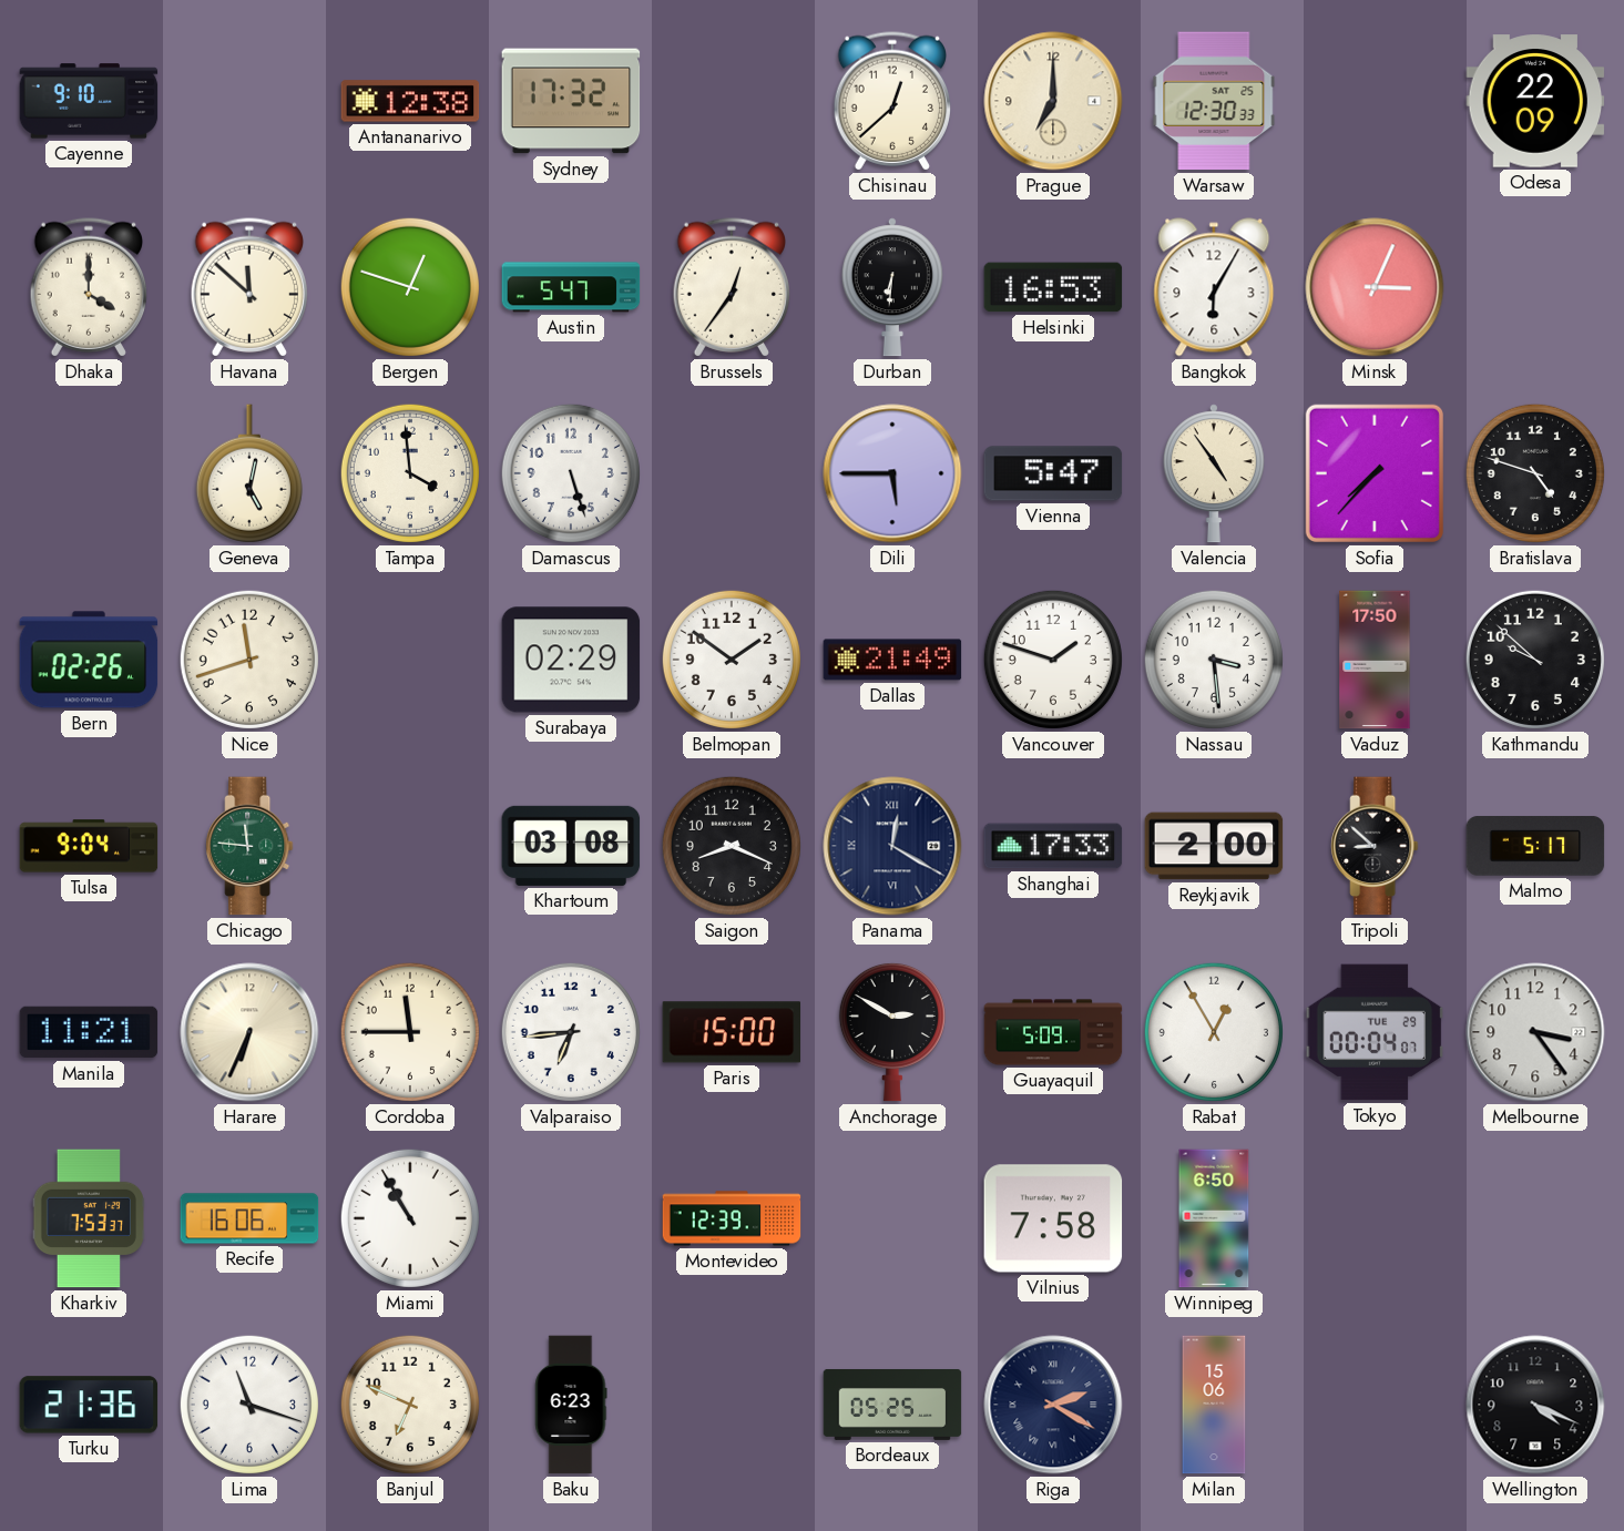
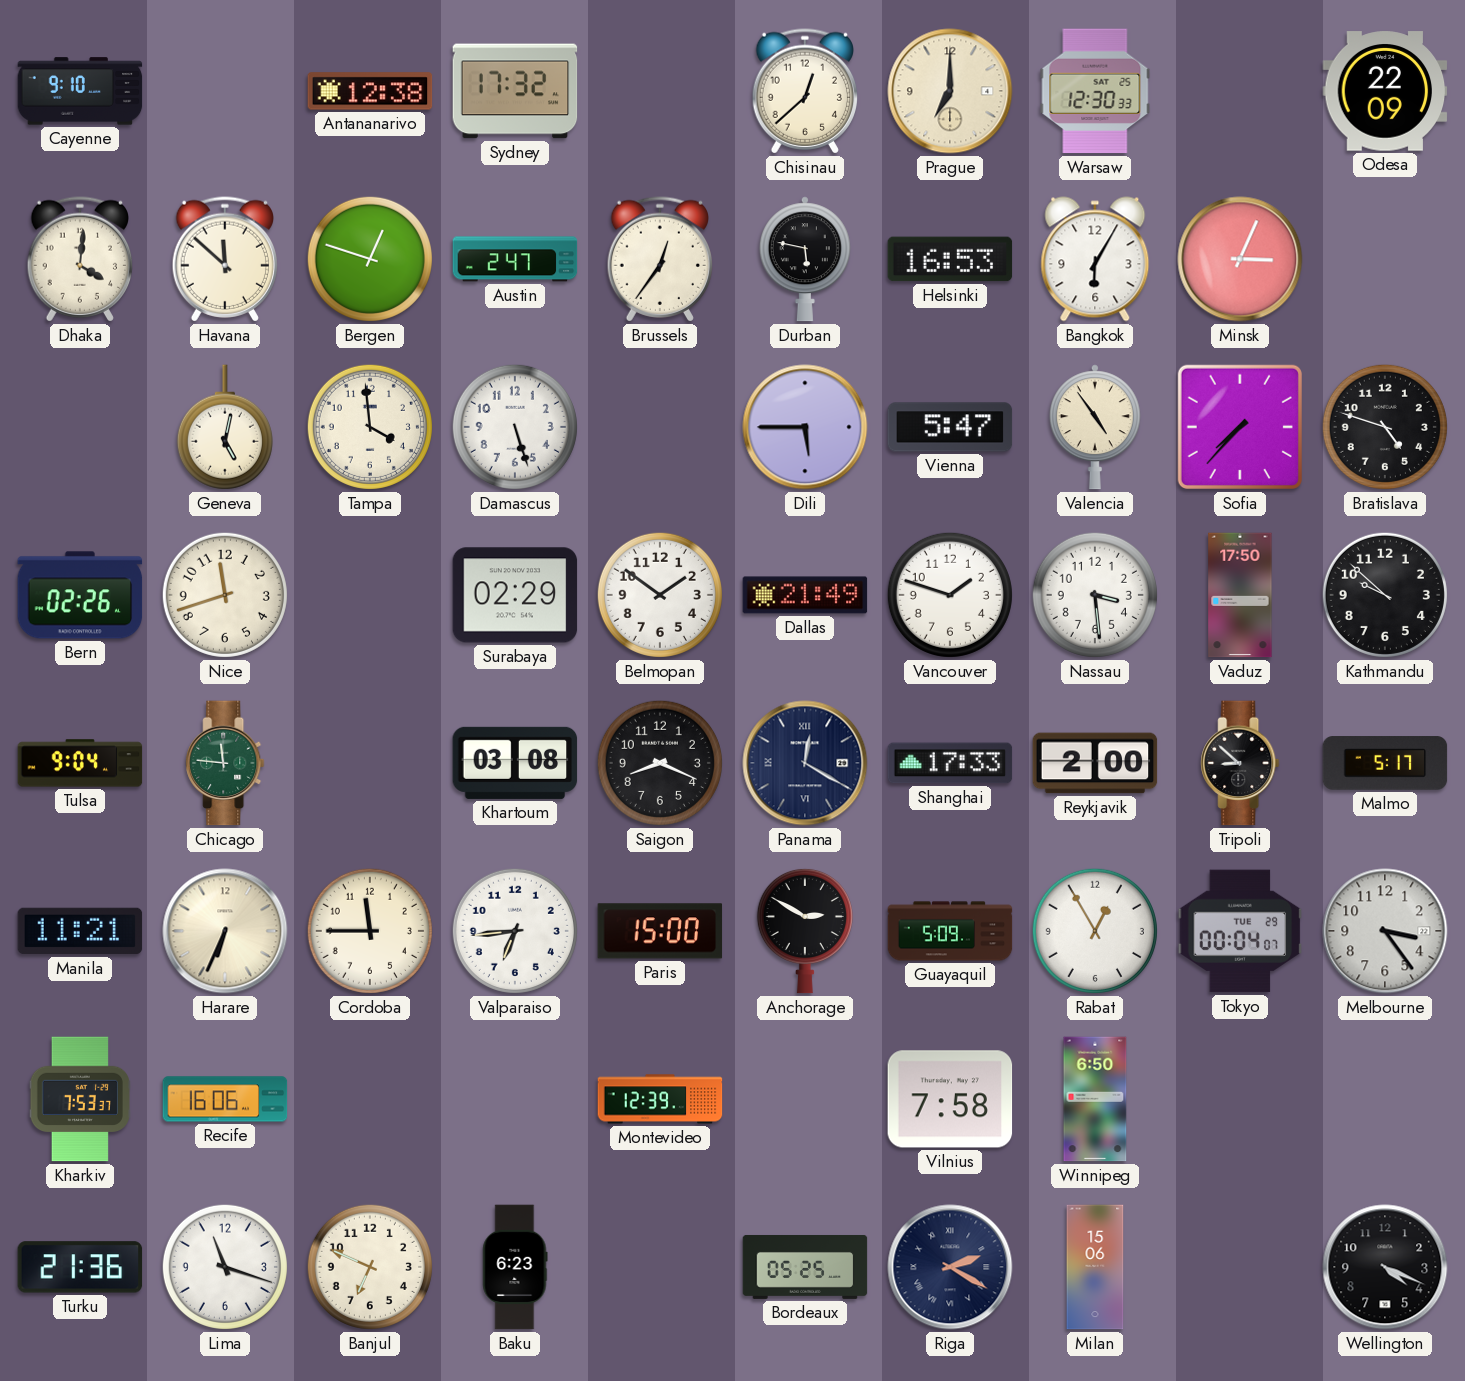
Dhaka: 4:00 -> 4:01
Austin: 5:47 -> 2:47
Durban: 6:31 -> 5:47
Miami: 10:55 -> none
